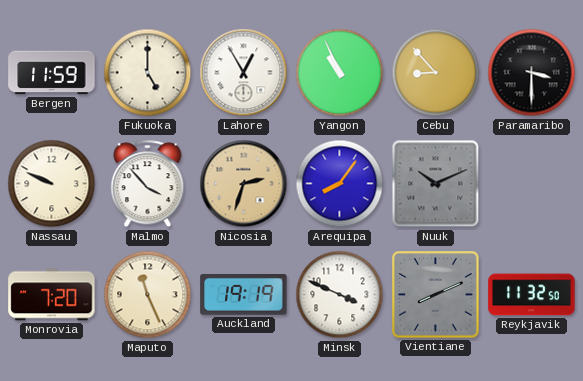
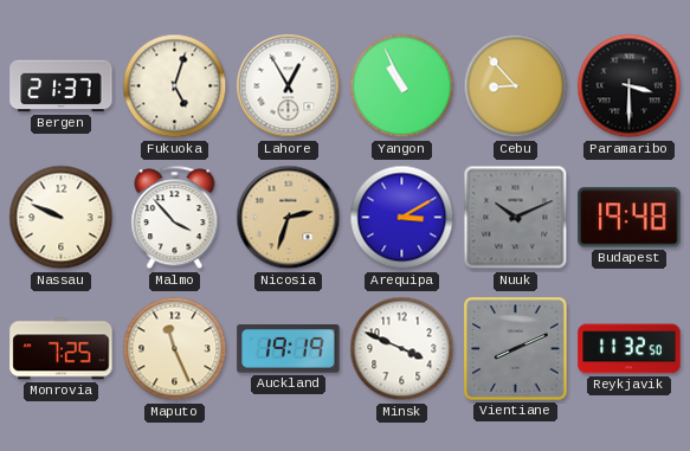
Bergen: 11:59 -> 21:37
Fukuoka: 5:00 -> 5:03
Arequipa: 8:06 -> 3:10
Budapest: none -> 19:48
Monrovia: 7:20 -> 7:25
